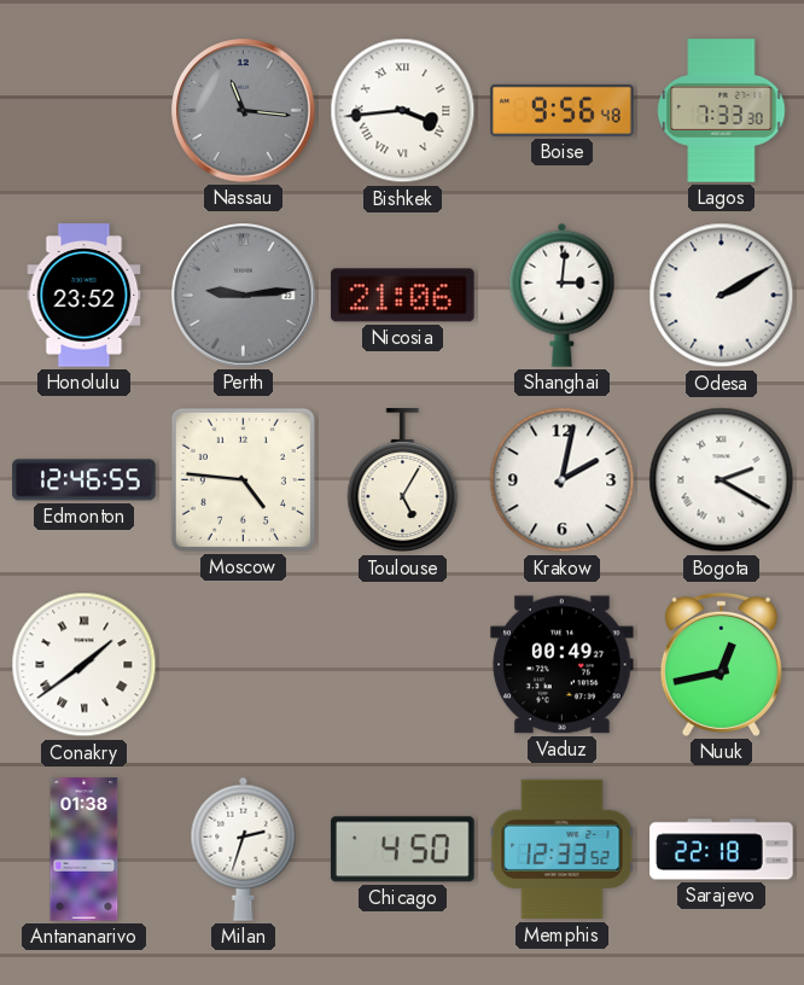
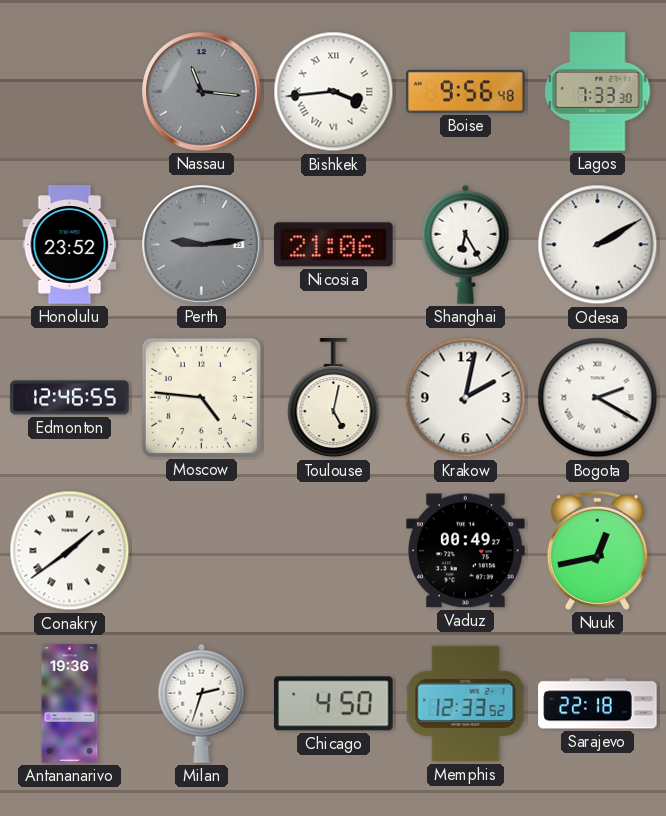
Shanghai: 3:01 -> 6:25
Toulouse: 5:05 -> 5:02
Antananarivo: 01:38 -> 19:36
